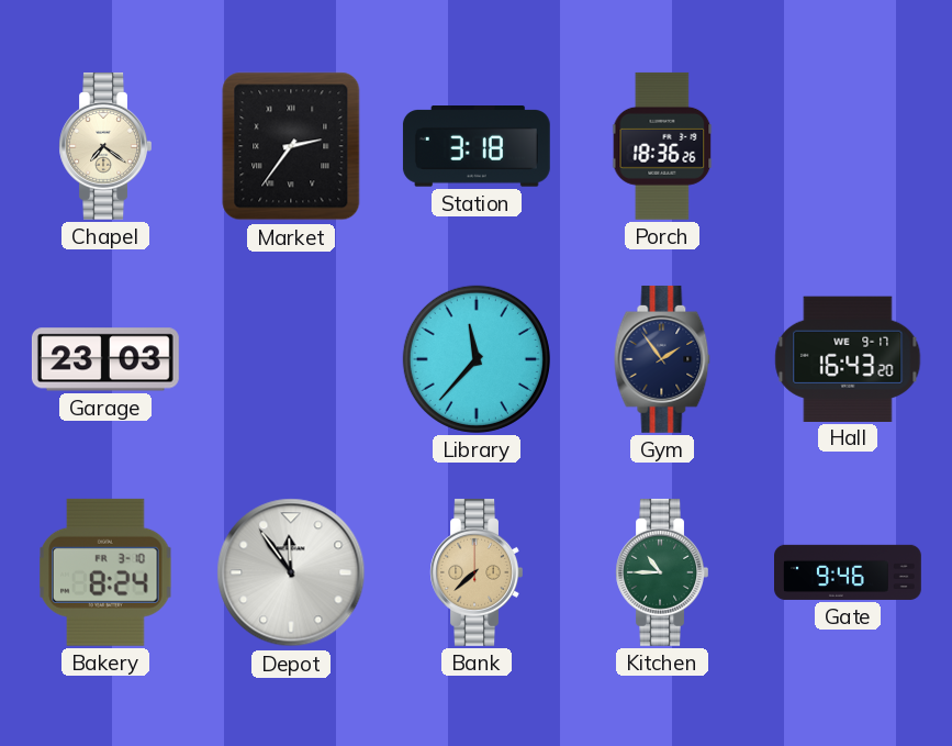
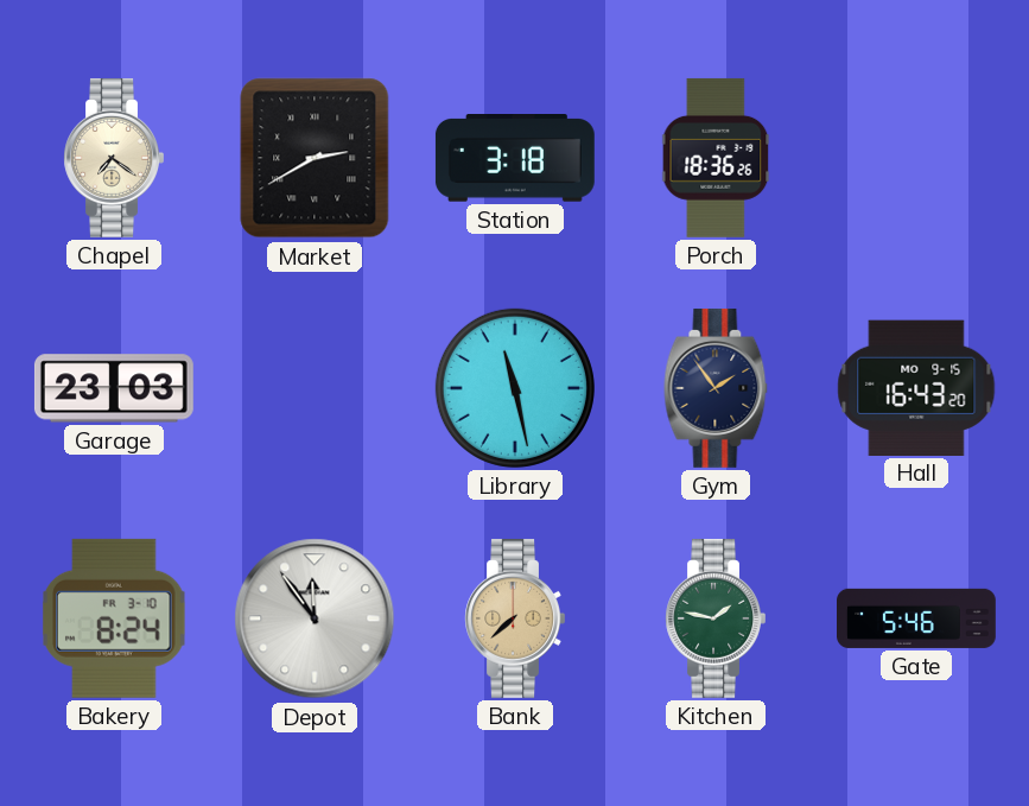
Market: 2:36 -> 2:40
Library: 11:37 -> 11:28
Hall date: WE 9-17 -> MO 9-15
Kitchen: 10:45 -> 1:47
Gate: 9:46 -> 5:46
